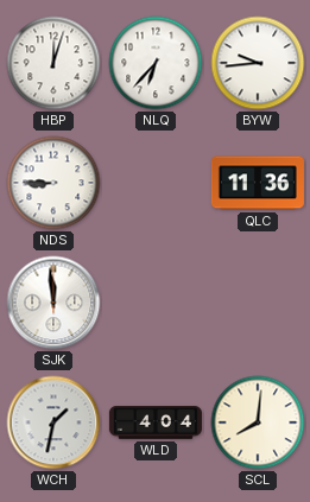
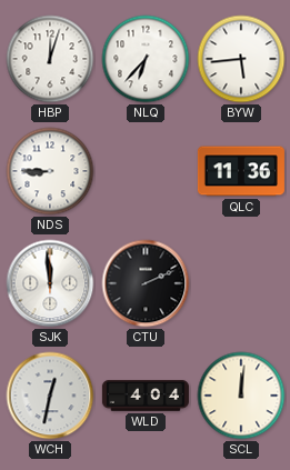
BYW: 9:44 -> 5:44
CTU: none -> 2:11
WCH: 1:32 -> 12:32
SCL: 8:01 -> 12:01
